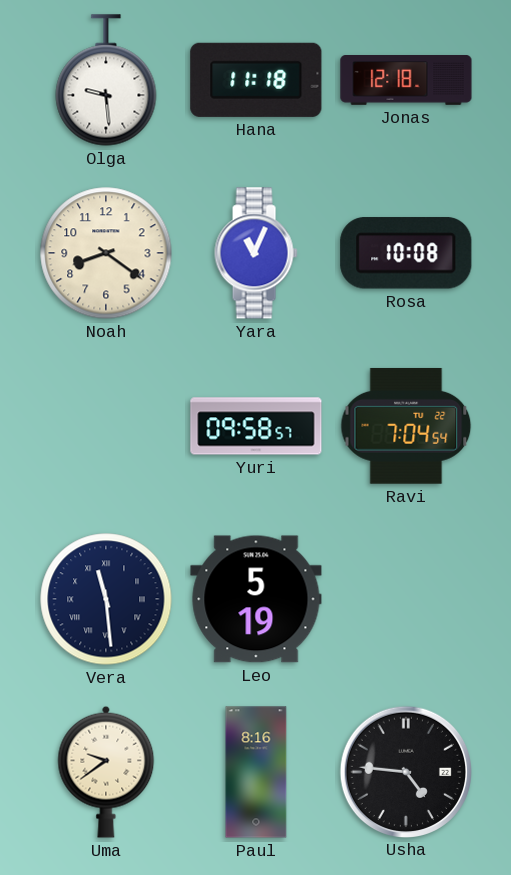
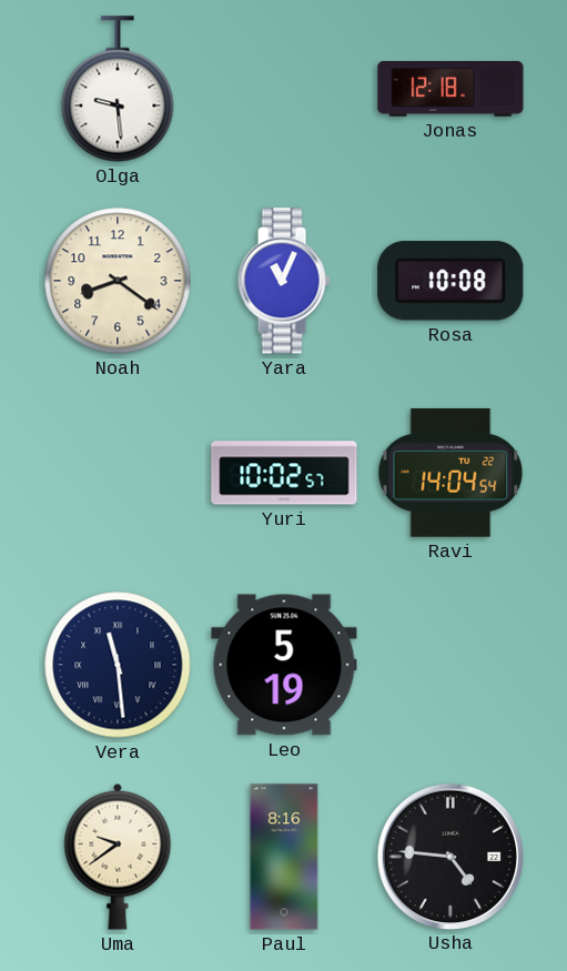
Hana: 11:18 -> none
Yuri: 09:58 -> 10:02
Ravi: 7:04 -> 14:04
